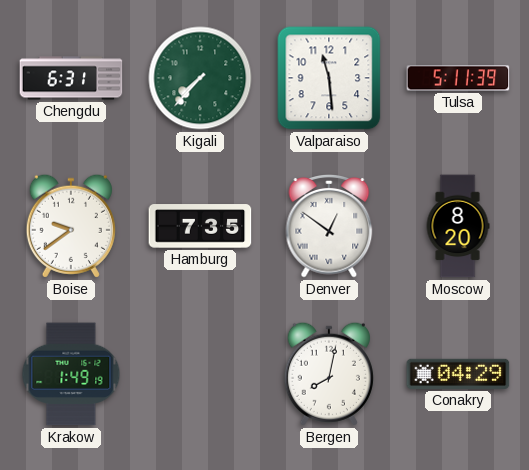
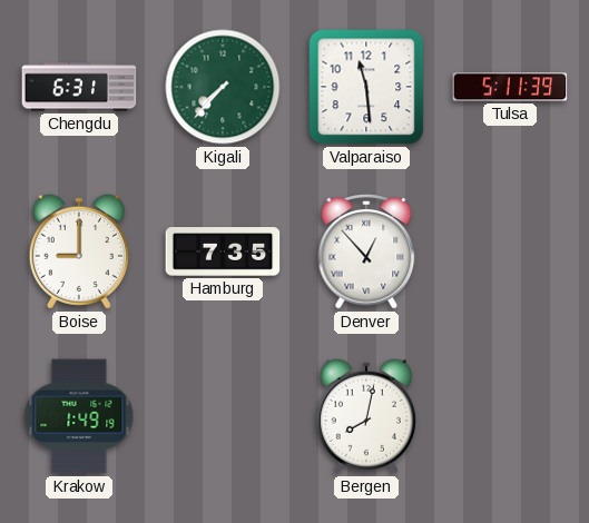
Boise: 9:39 -> 9:00
Denver: 12:51 -> 12:53
Moscow: 8:20 -> none
Conakry: 04:29 -> none
